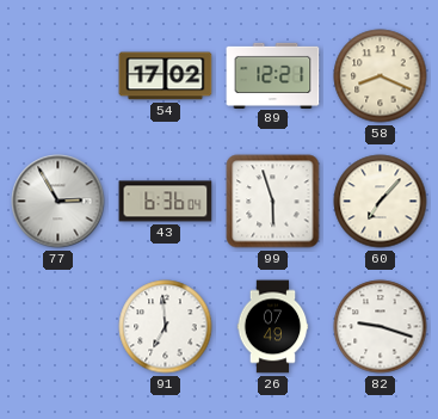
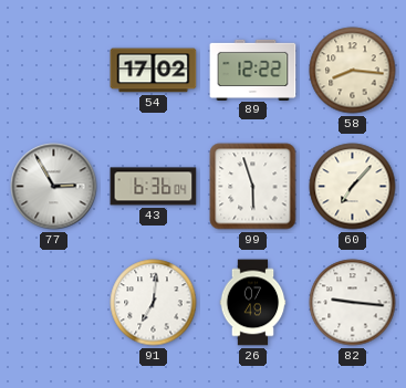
89: 12:21 -> 12:22
58: 8:19 -> 8:16
91: 6:59 -> 7:01
82: 9:18 -> 9:16
